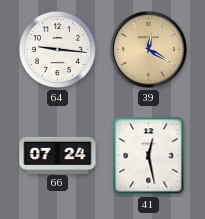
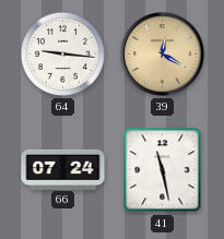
41: 12:28 -> 11:28
